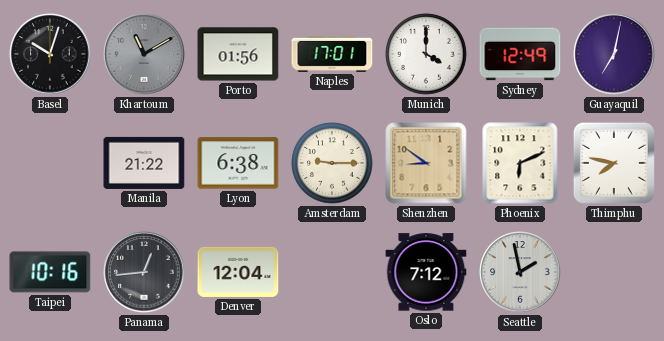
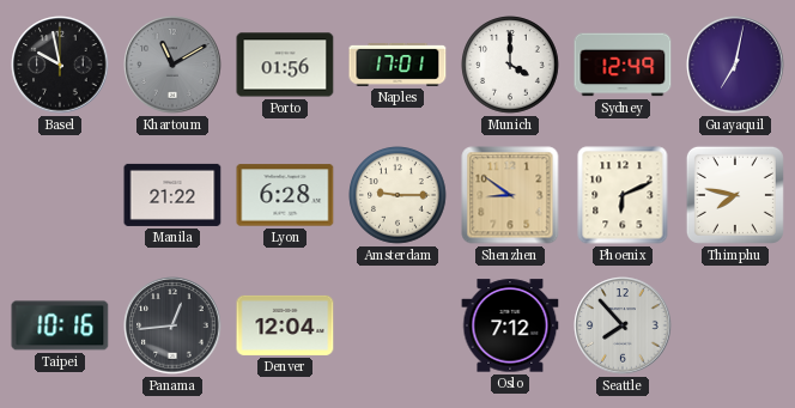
Basel: 10:03 -> 9:58
Lyon: 6:38 -> 6:28
Seattle: 1:58 -> 7:53
